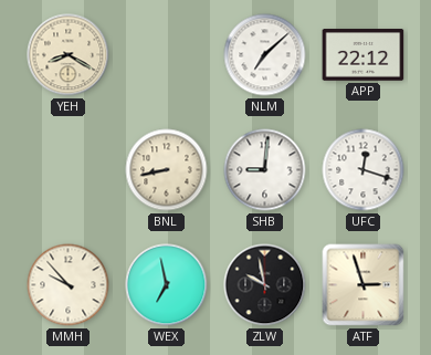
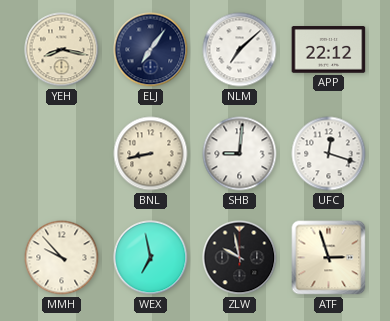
YEH: 8:20 -> 8:17
ELJ: none -> 7:06
